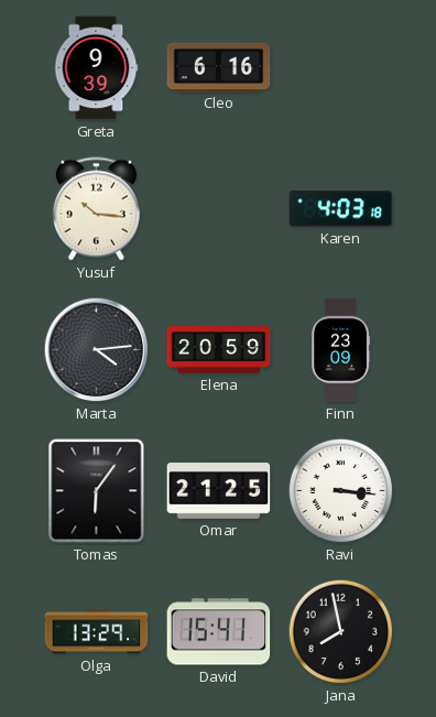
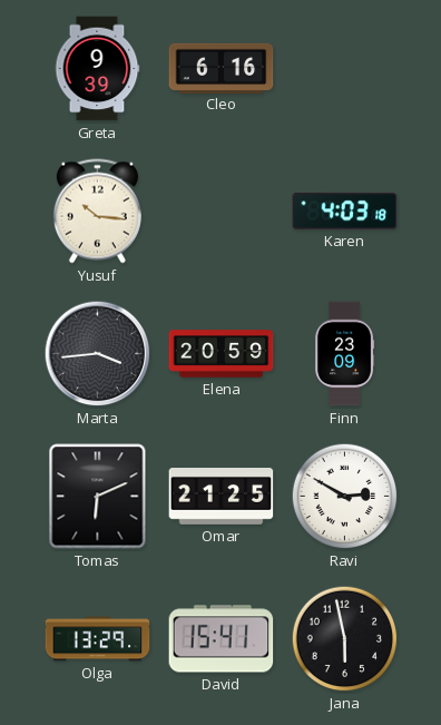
Marta: 4:14 -> 3:44
Tomas: 6:06 -> 6:11
Ravi: 3:16 -> 2:50
Jana: 7:58 -> 5:58
